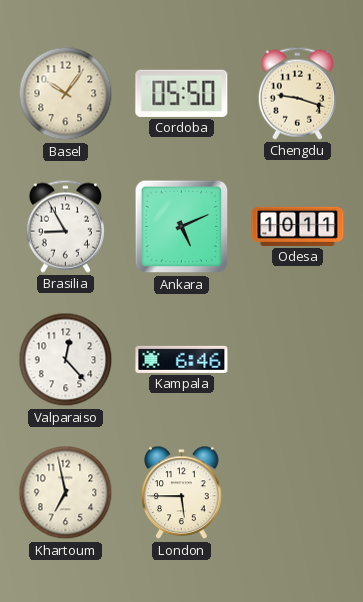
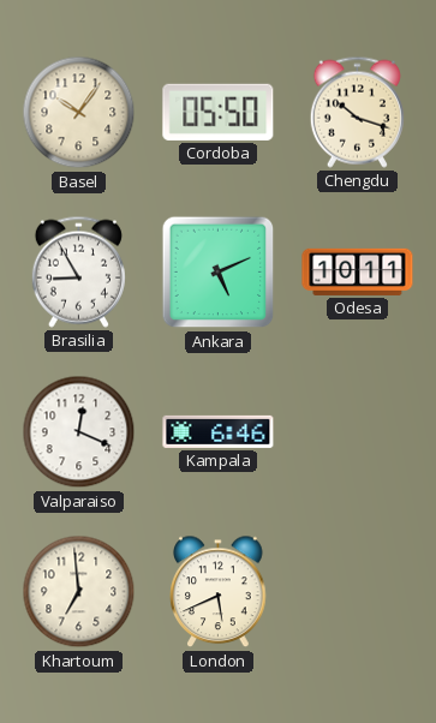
Chengdu: 9:18 -> 10:18
Valparaiso: 12:23 -> 12:19
Khartoum: 6:58 -> 6:59
London: 5:45 -> 5:41
